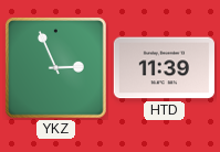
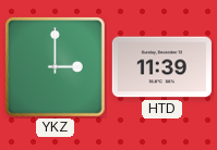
YKZ: 2:56 -> 3:00
